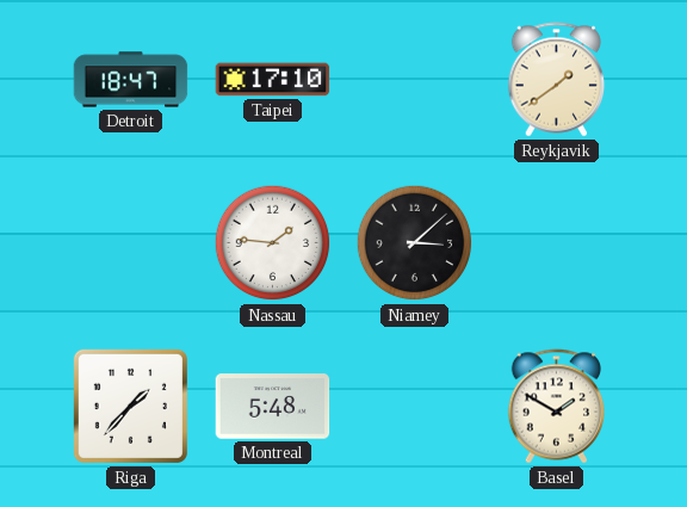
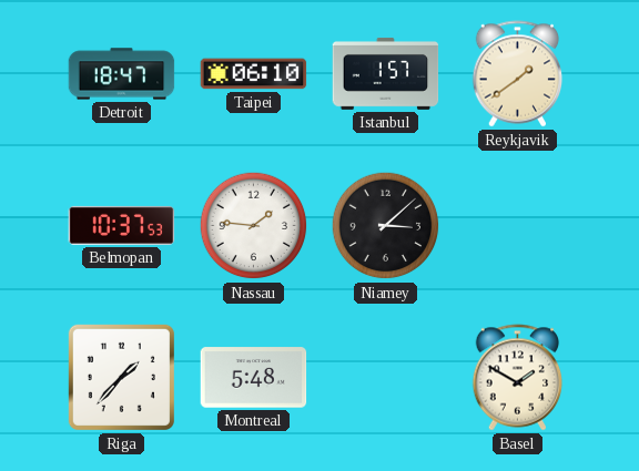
Taipei: 17:10 -> 06:10
Istanbul: none -> 1:57
Belmopan: none -> 10:37
